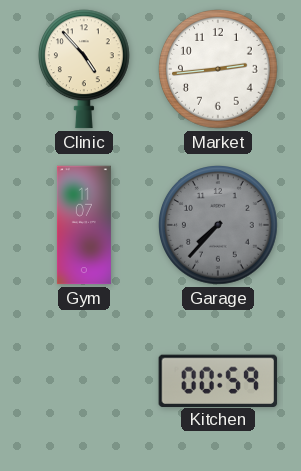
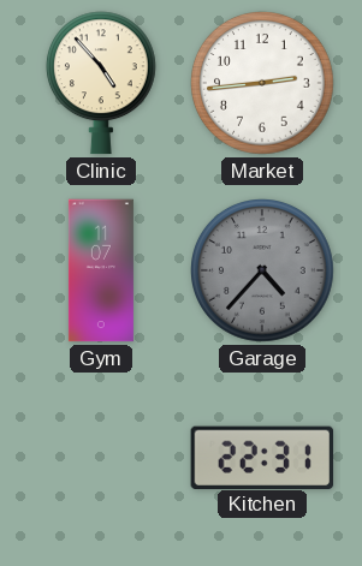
Garage: 7:37 -> 4:37
Kitchen: 00:59 -> 22:31
